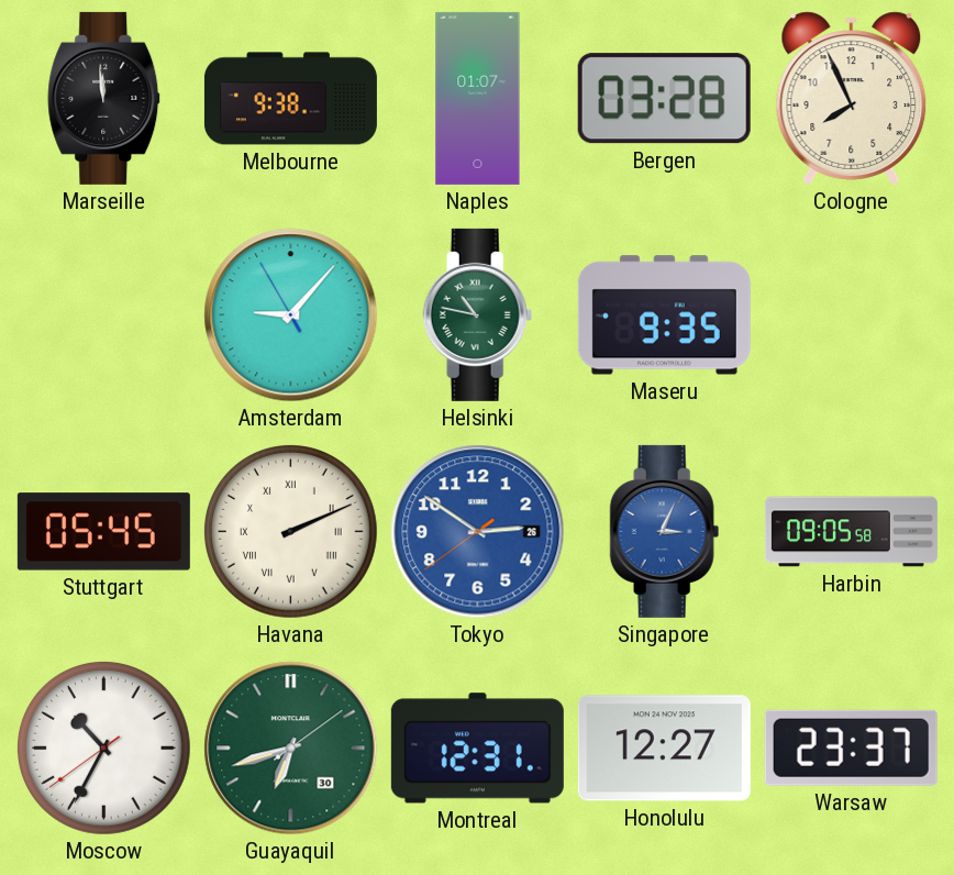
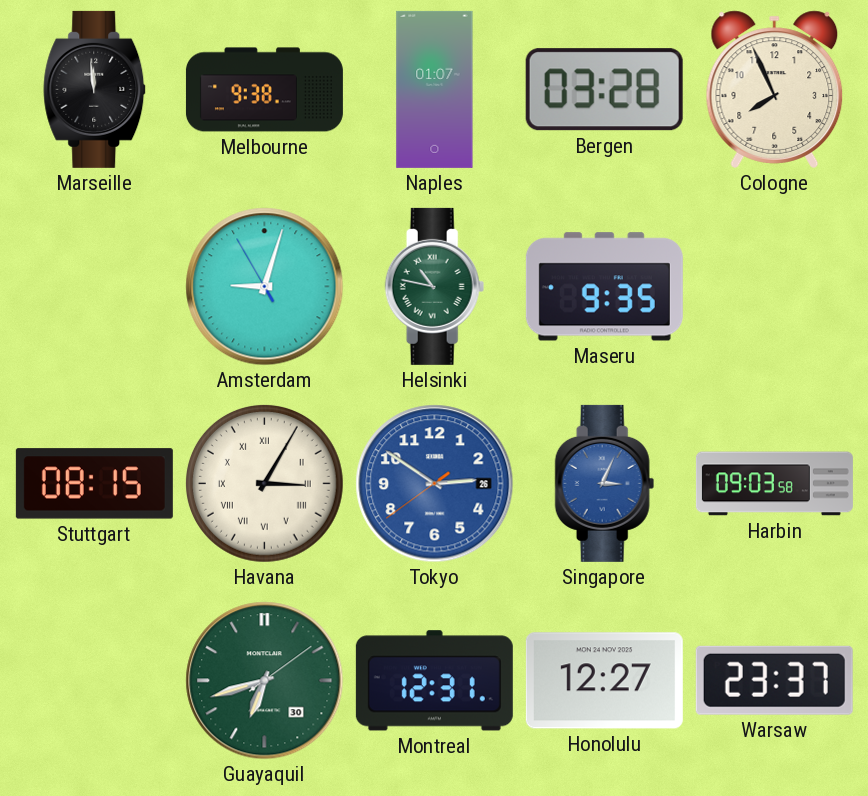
Amsterdam: 9:06 -> 9:02
Stuttgart: 05:45 -> 08:15
Havana: 2:11 -> 3:05
Harbin: 09:05 -> 09:03
Moscow: 10:34 -> none
